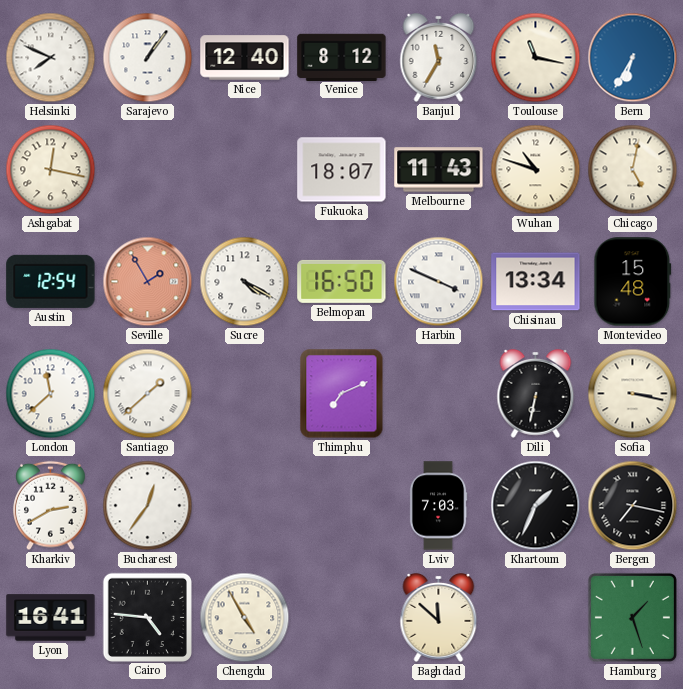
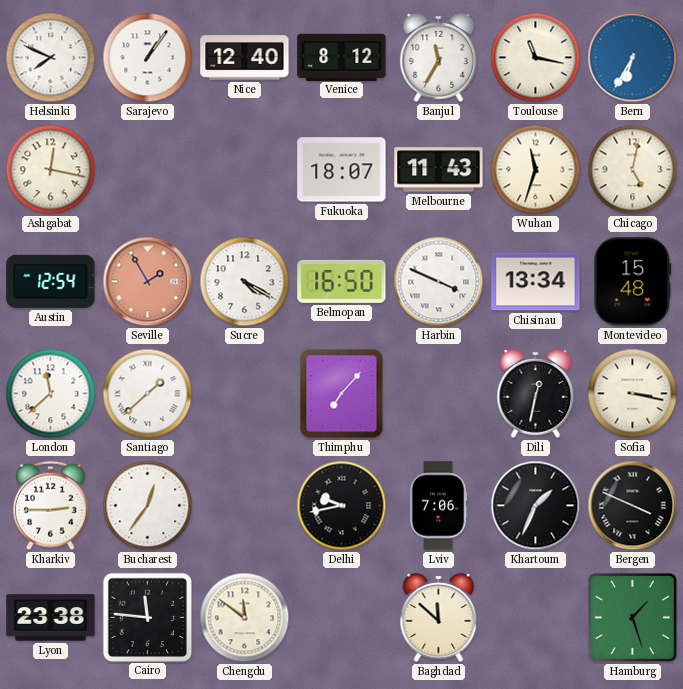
Wuhan: 10:48 -> 11:33
Thimphu: 7:11 -> 7:07
Dili: 6:32 -> 12:32
Kharkiv: 2:40 -> 2:45
Delhi: none -> 9:43
Lviv: 7:03 -> 7:06
Bergen: 7:17 -> 3:49
Lyon: 16:41 -> 23:38
Cairo: 4:46 -> 11:46
Chengdu: 4:55 -> 11:51
